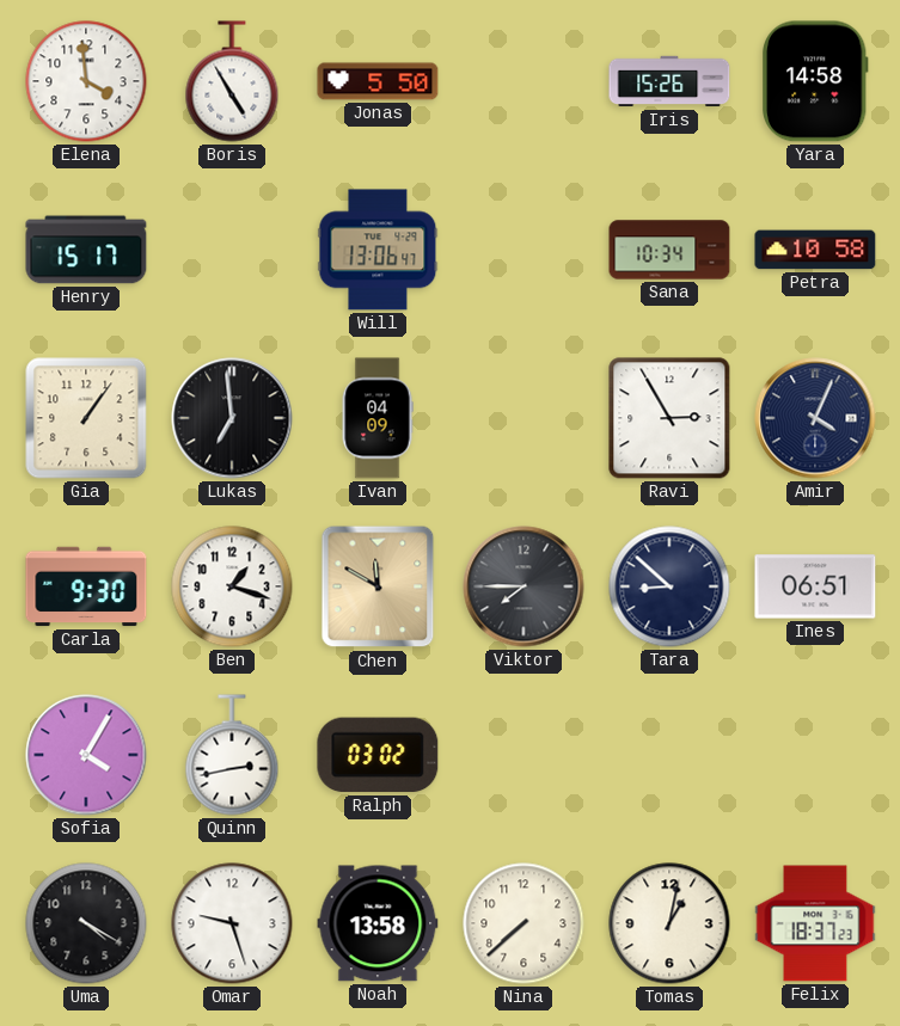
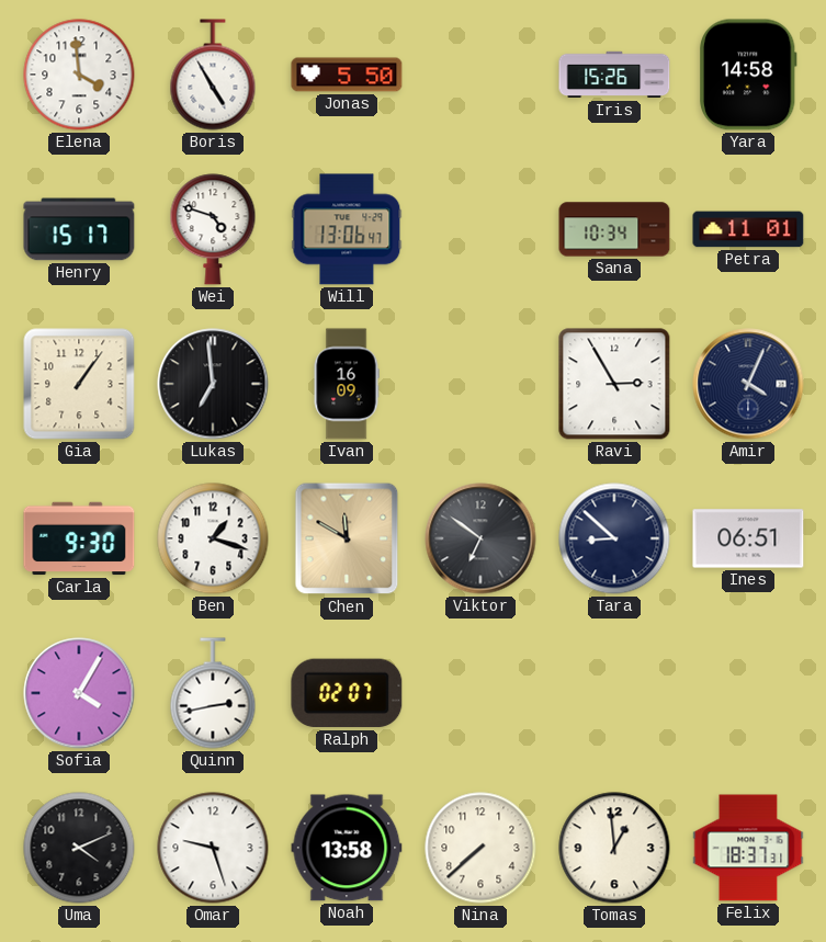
Wei: none -> 4:48
Petra: 10:58 -> 11:01
Ivan: 04:09 -> 16:09
Viktor: 7:45 -> 6:51
Ralph: 03:02 -> 02:07
Uma: 4:20 -> 4:11
Tomas: 1:02 -> 12:59
Felix: 18:37:23 -> 18:37:31
